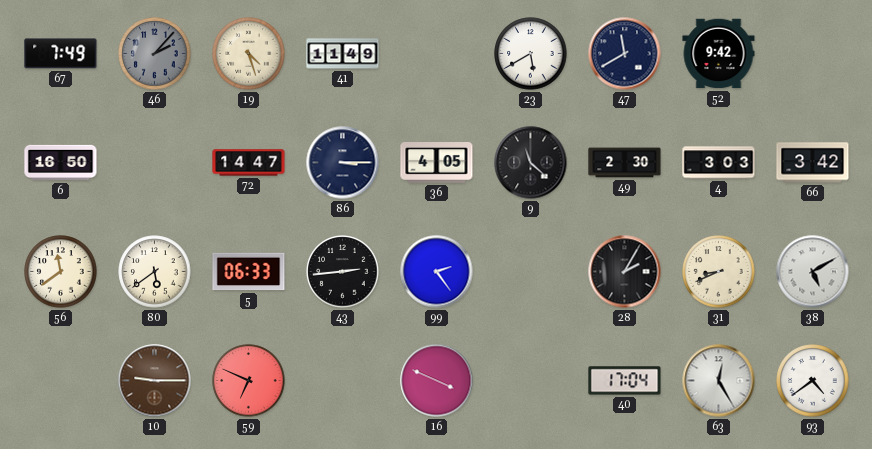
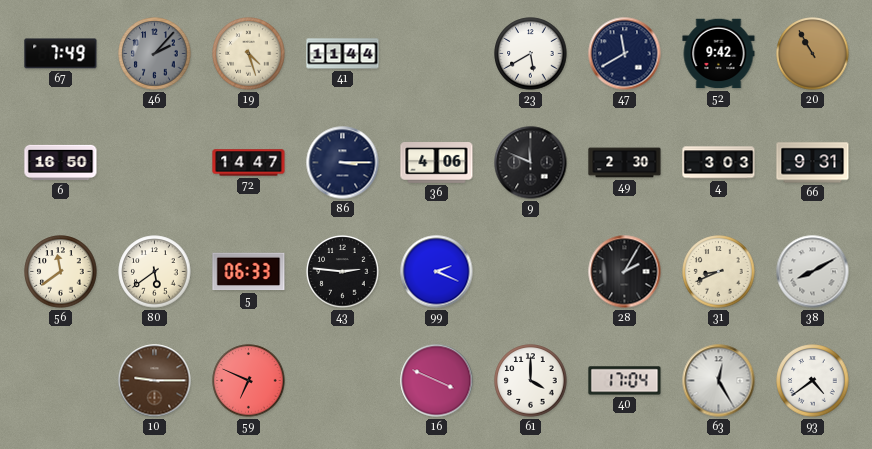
41: 11:49 -> 11:44
20: none -> 10:55
36: 4:05 -> 4:06
9: 11:22 -> 11:49
66: 3:42 -> 9:31
43: 2:44 -> 2:46
99: 2:24 -> 2:19
38: 5:10 -> 8:10
61: none -> 4:00
